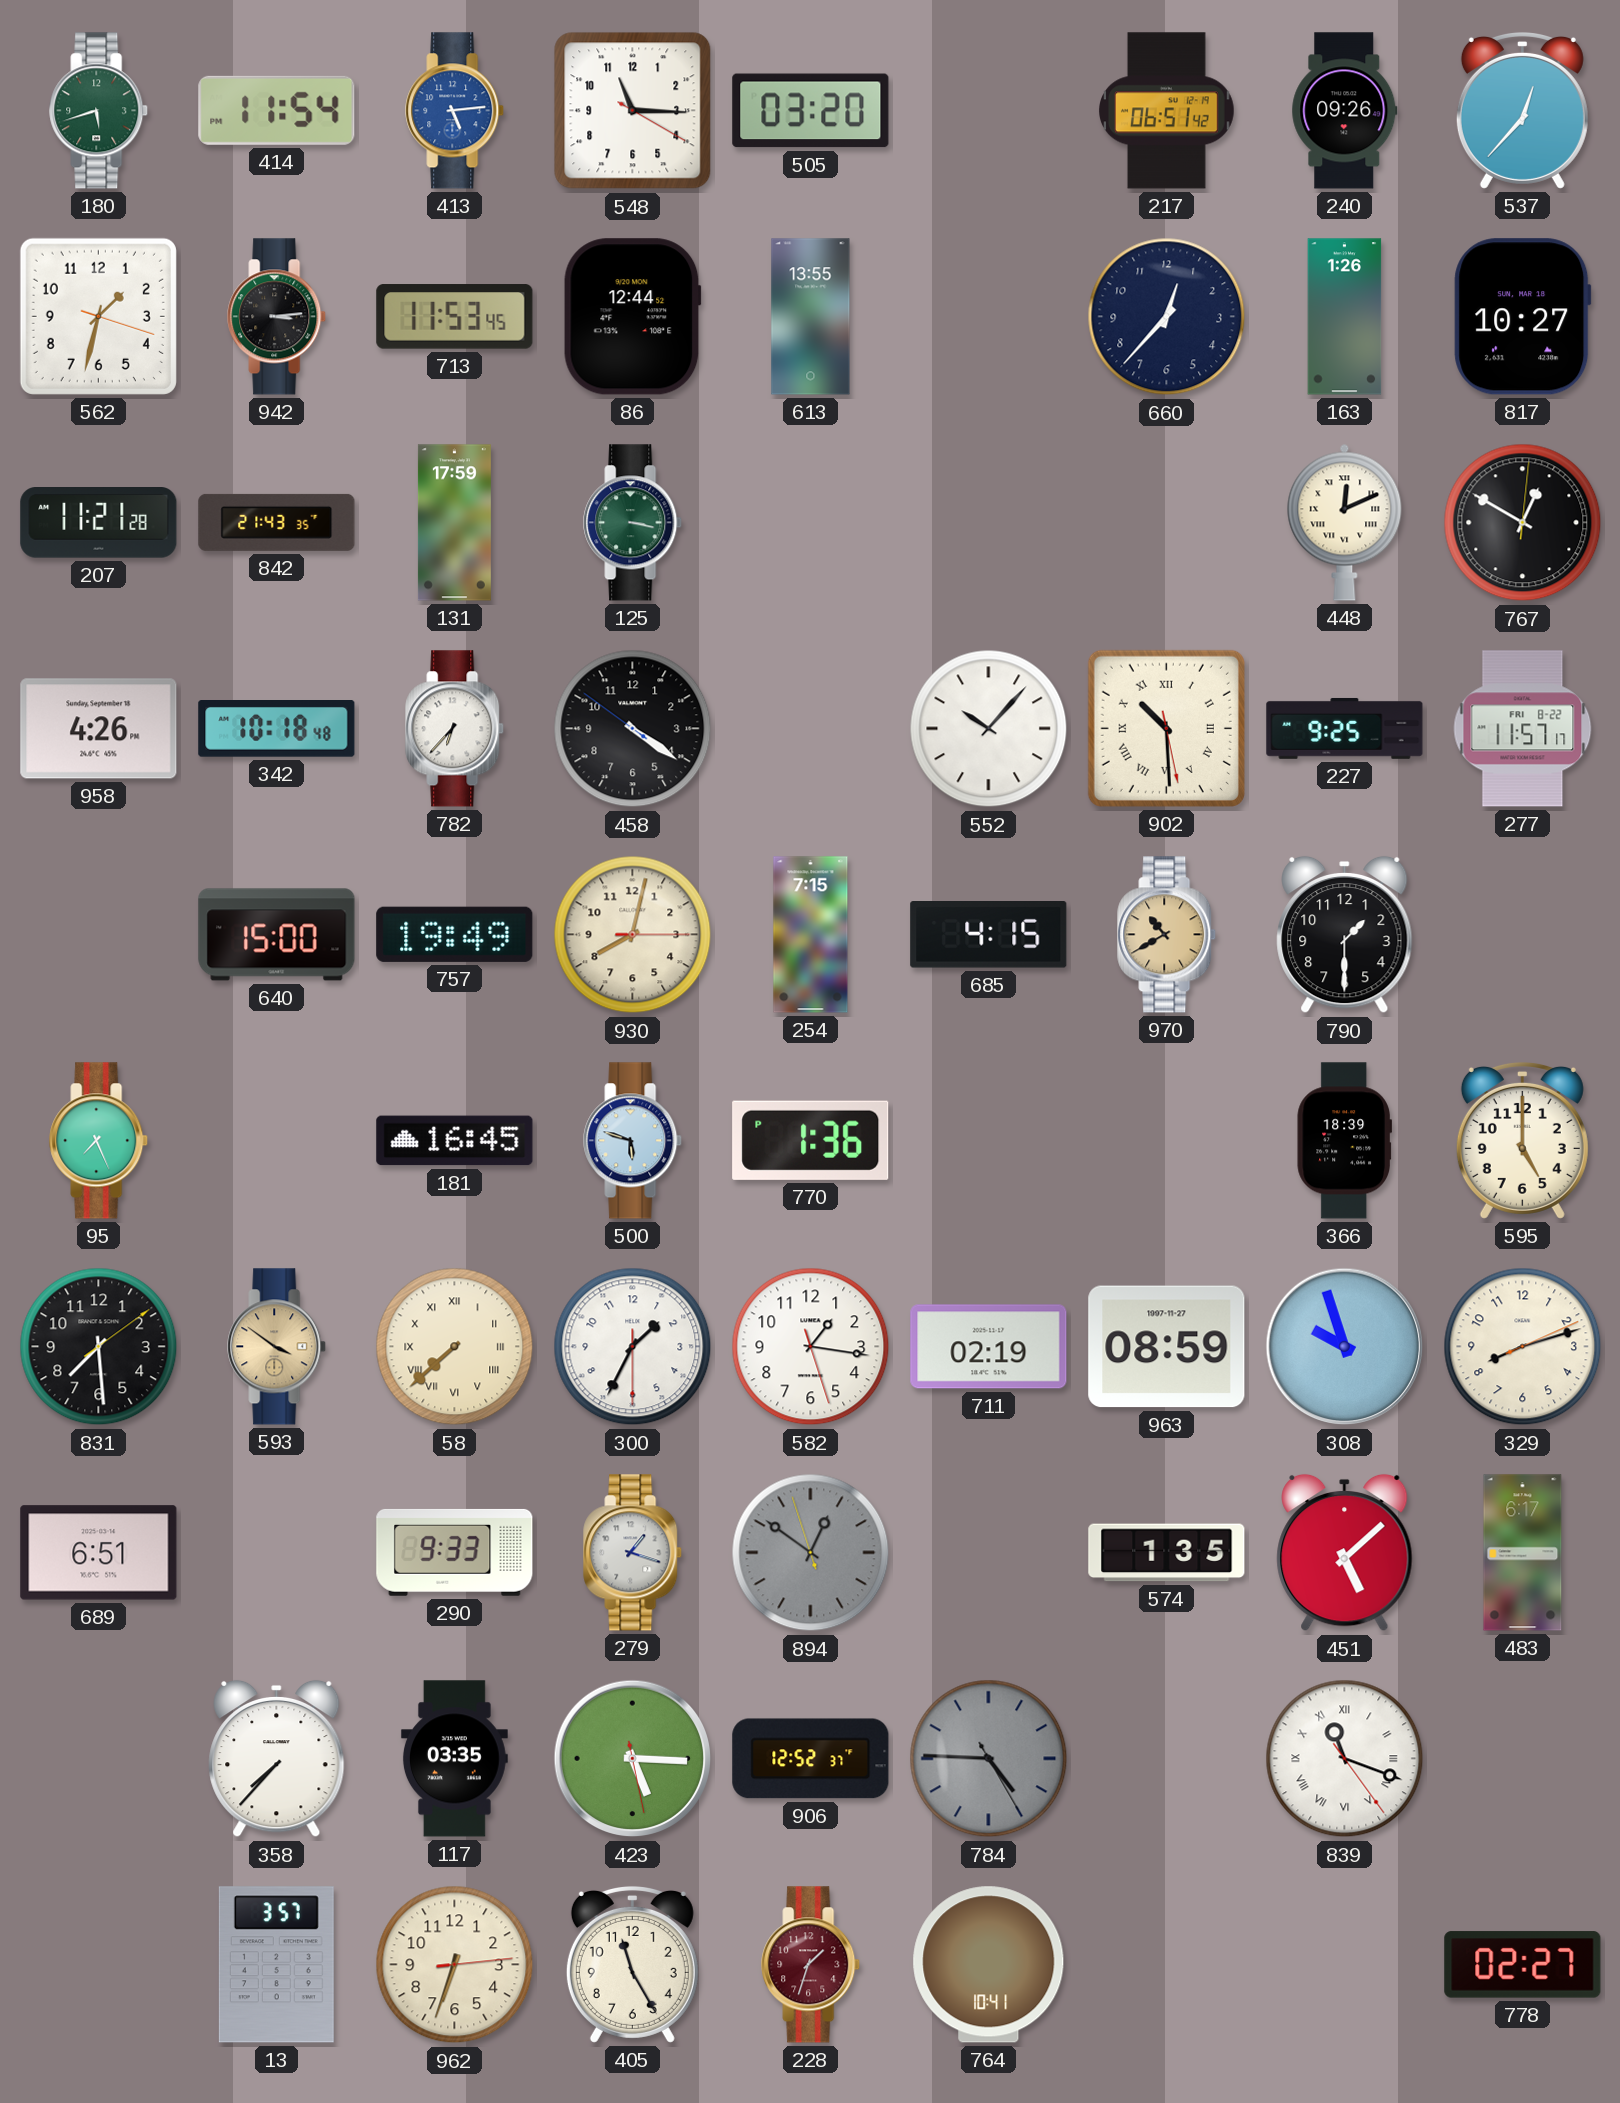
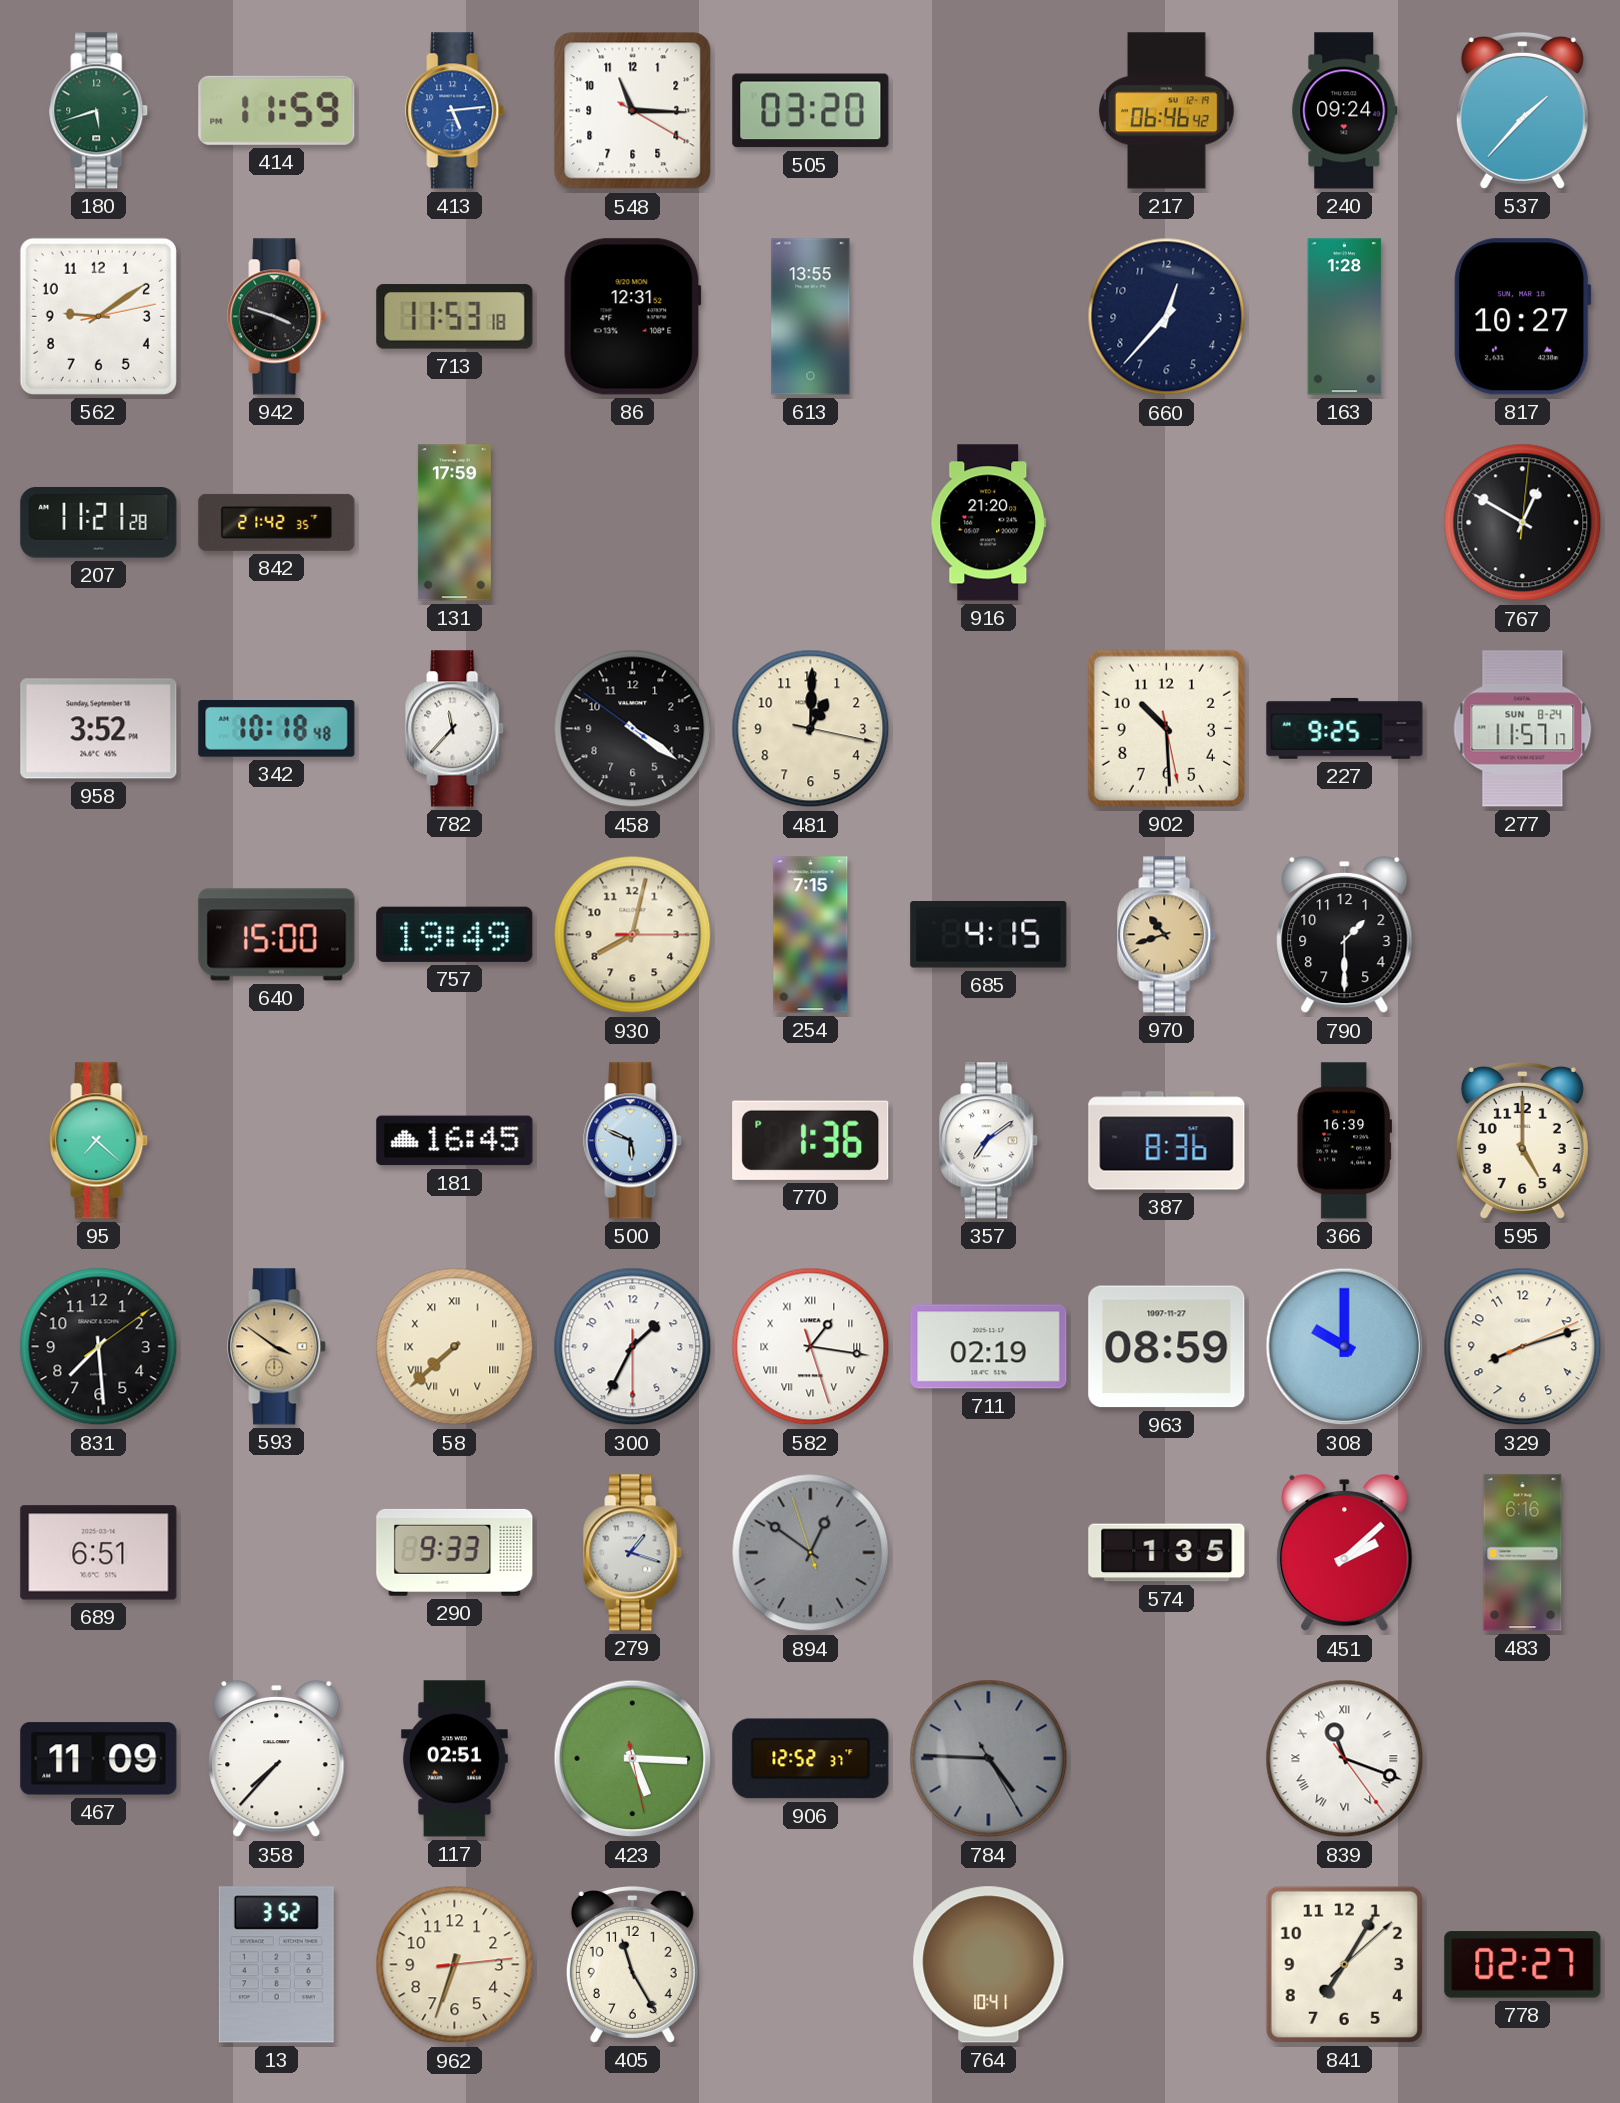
414: 11:54 -> 11:59
217: 06:51 -> 06:46
240: 09:26 -> 09:24
537: 12:37 -> 1:37
562: 1:32 -> 9:09
942: 3:14 -> 3:48
713: 11:53:45 -> 11:53:18
86: 12:44 -> 12:31
163: 1:26 -> 1:28
842: 21:43 -> 21:42
125: 3:17 -> none
916: none -> 21:20
448: 12:11 -> none
958: 4:26 -> 3:52
782: 6:37 -> 11:37
481: none -> 1:00
552: 10:07 -> none
902 numerals: Roman -> Arabic
277 date: FRI 8-22 -> SUN 8-24
970: 10:40 -> 10:42
95: 7:26 -> 7:22
500: 5:48 -> 5:49
357: none -> 7:09
387: none -> 8:36
366: 18:39 -> 16:39
582 numerals: Arabic -> Roman
308: 9:57 -> 10:00
451: 5:08 -> 2:08
483: 6:17 -> 6:16
467: none -> 11:09
117: 03:35 -> 02:51
13: 3:57 -> 3:52
228: 1:33 -> none
841: none -> 7:05
